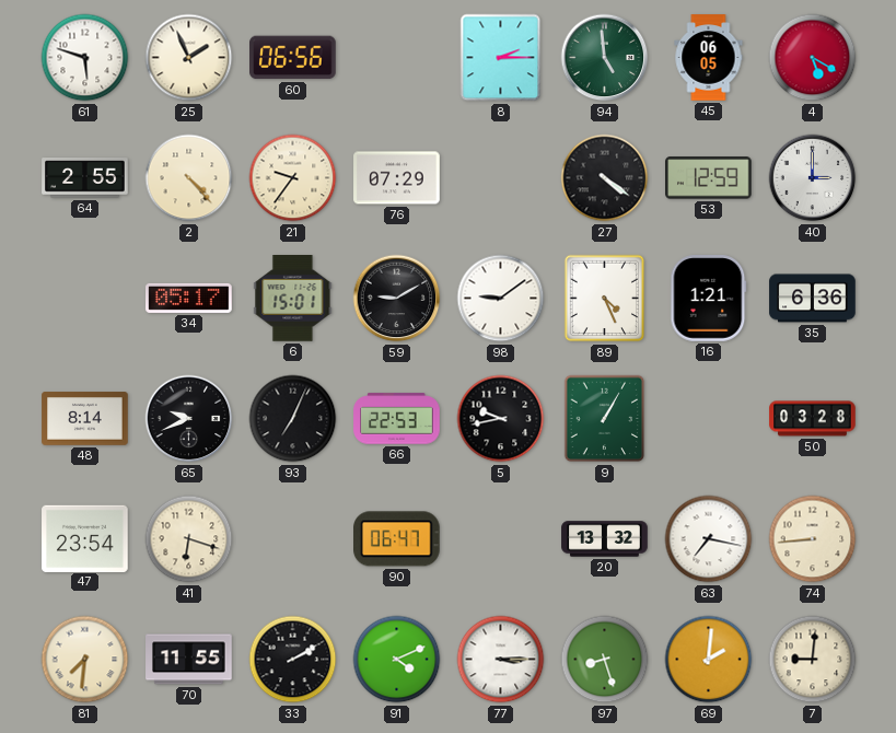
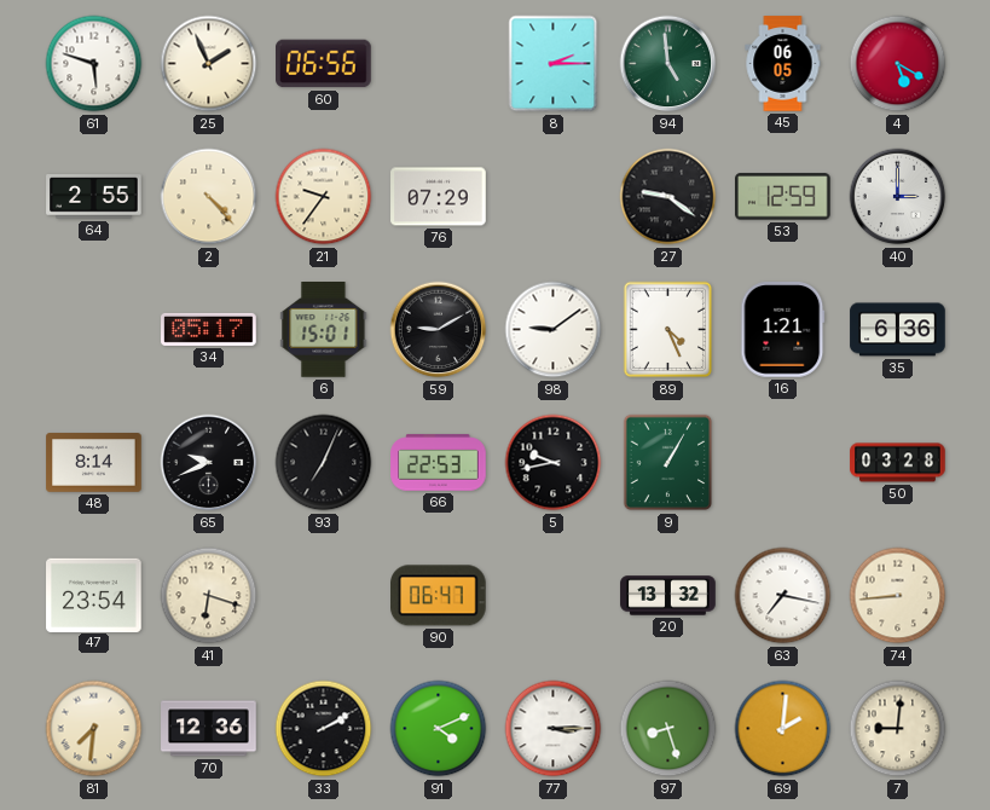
27: 4:21 -> 9:21
70: 11:55 -> 12:36
